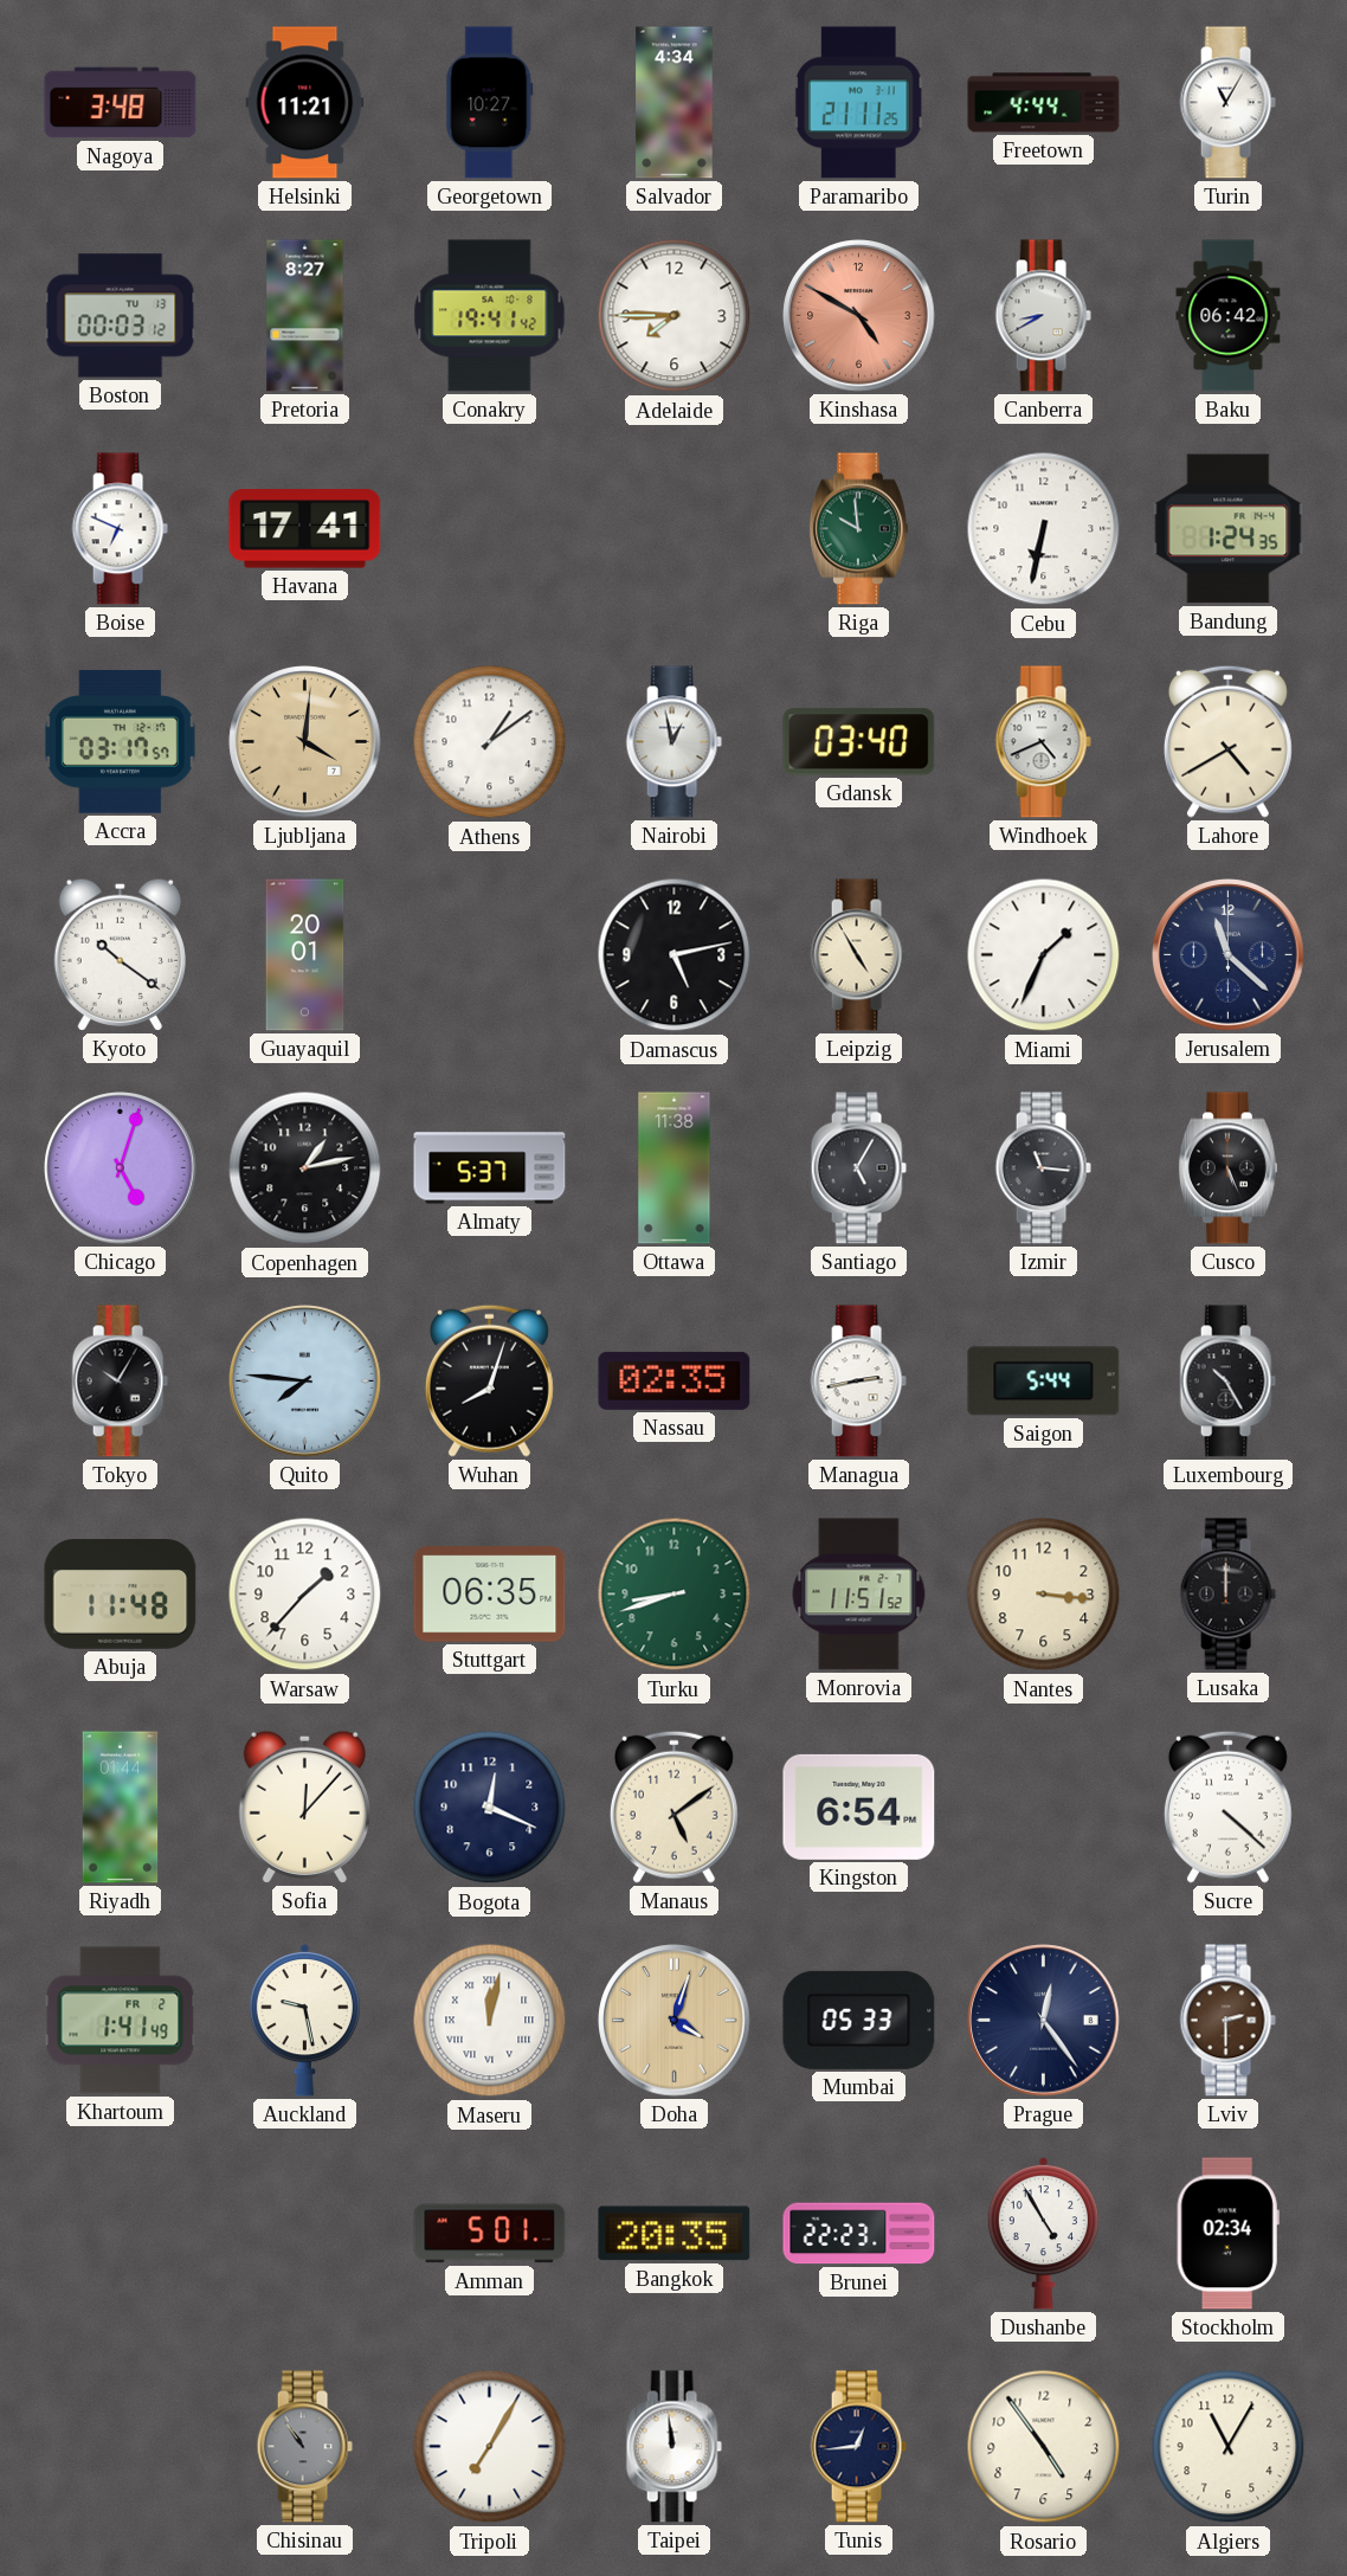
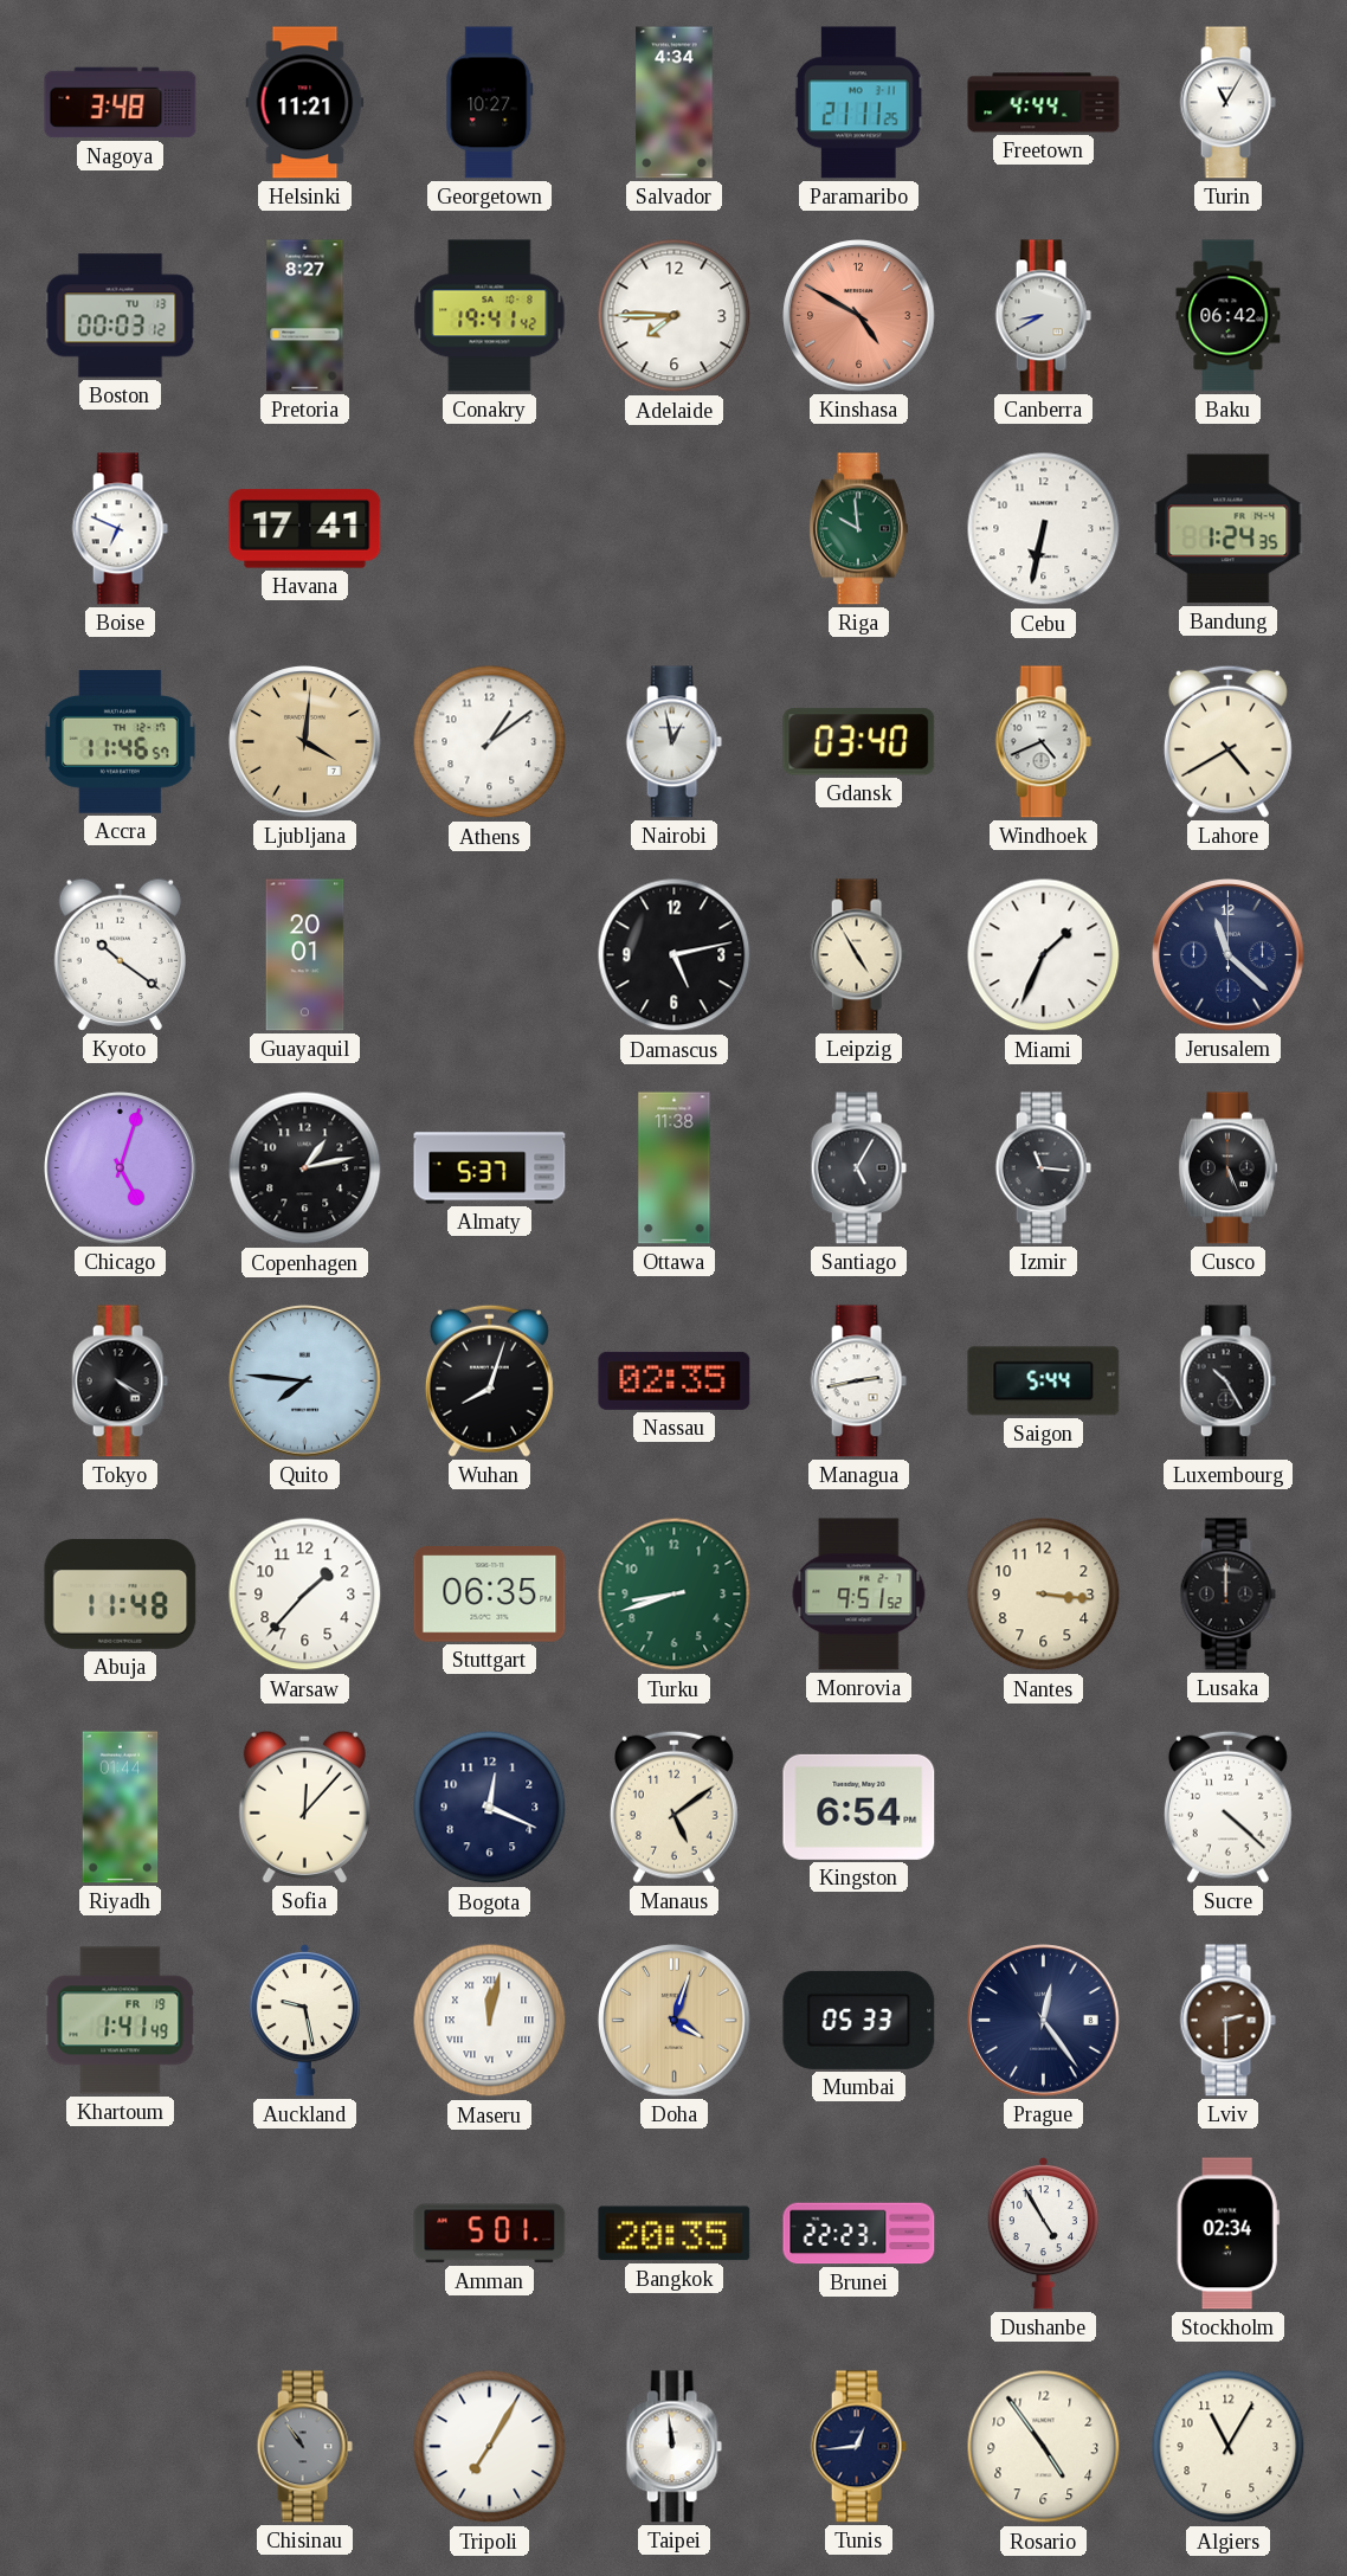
Accra: 03:17 -> 11:46
Tokyo: 10:05 -> 4:20
Monrovia: 11:51 -> 9:51
Khartoum date: FR 2 -> FR 19
